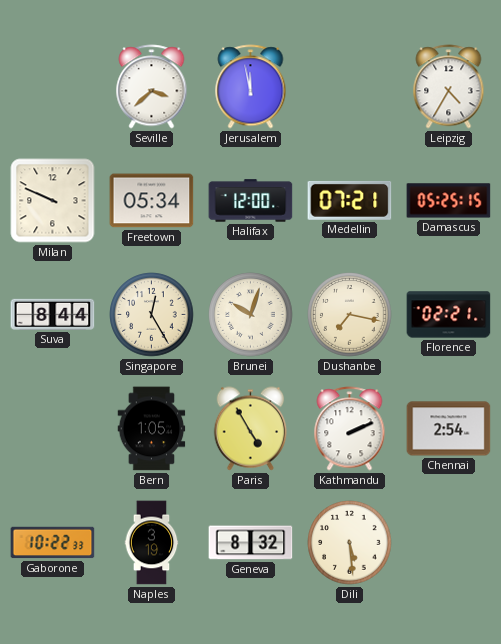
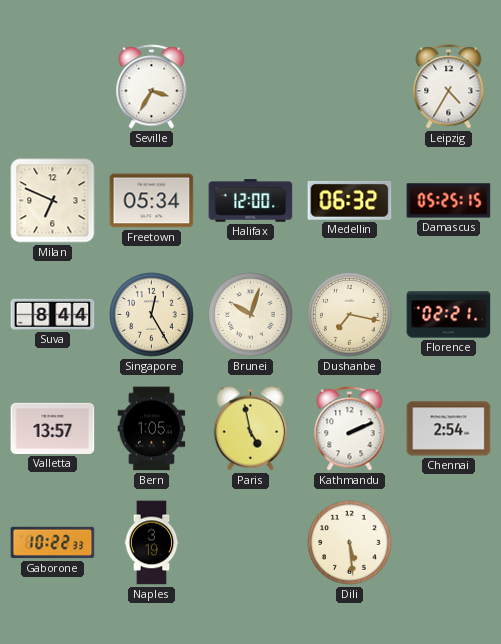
Seville: 3:38 -> 3:35
Jerusalem: 11:58 -> none
Milan: 9:49 -> 6:49
Medellin: 07:21 -> 06:32
Valletta: none -> 13:57
Paris: 4:55 -> 4:58
Geneva: 8:32 -> none
